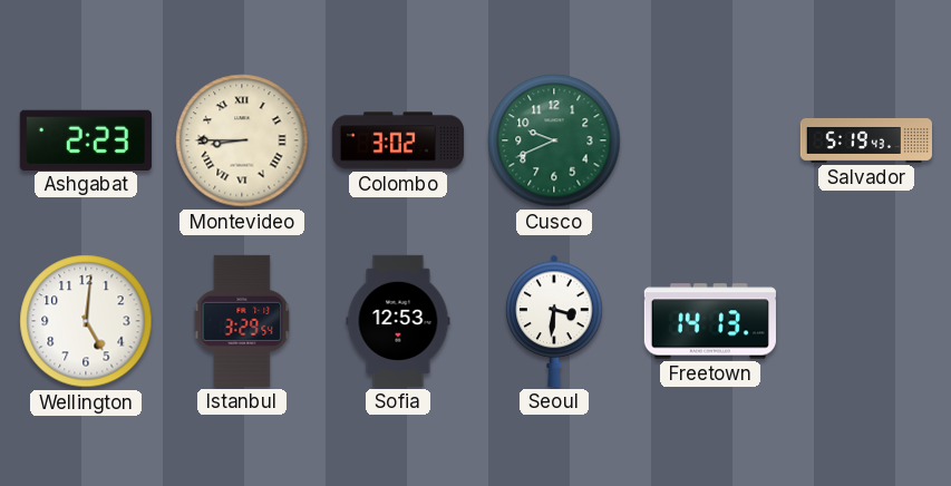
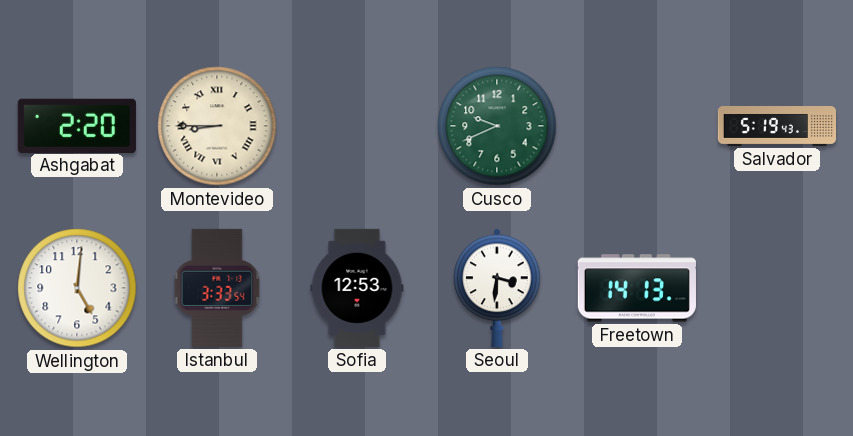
Ashgabat: 2:23 -> 2:20
Colombo: 3:02 -> none
Istanbul: 3:29 -> 3:33
